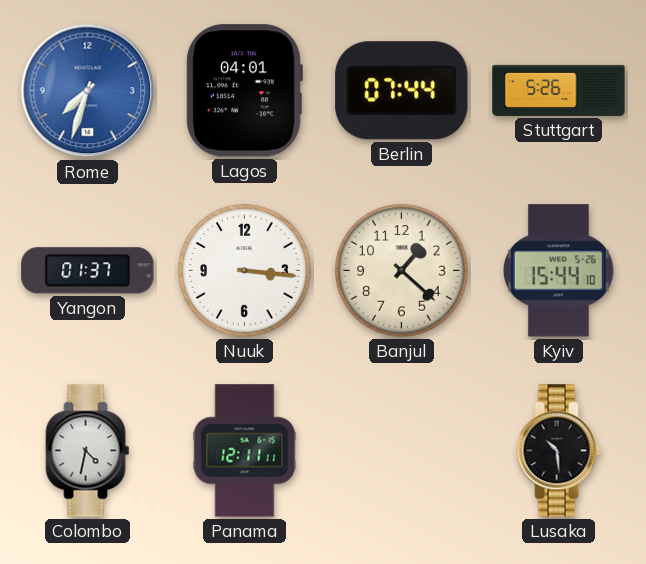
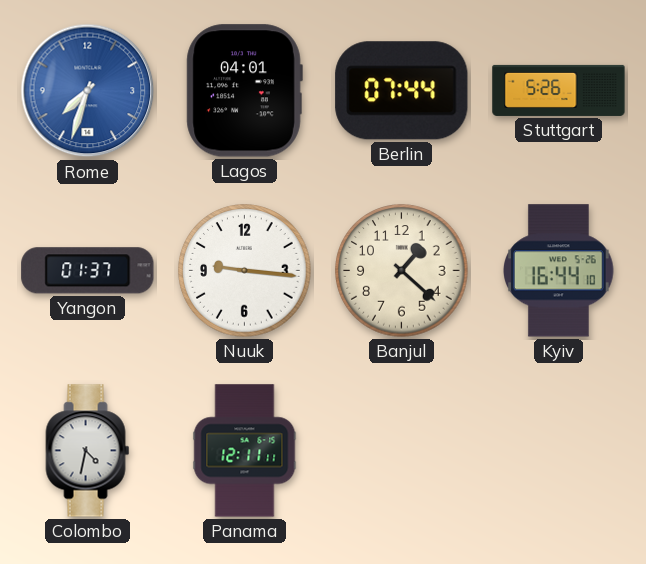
Nuuk: 3:16 -> 9:16
Kyiv: 15:44 -> 16:44
Lusaka: 10:29 -> none
